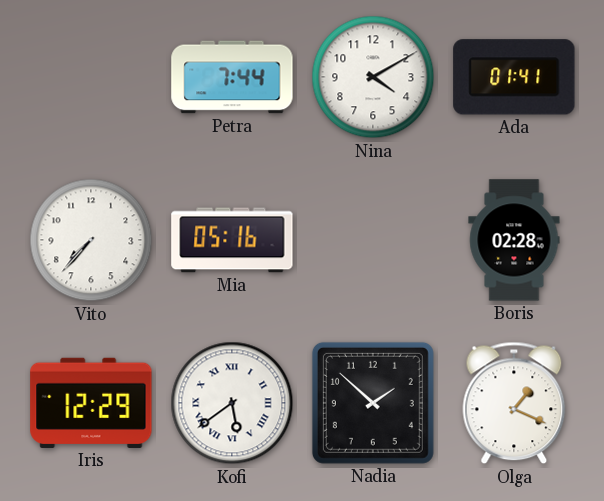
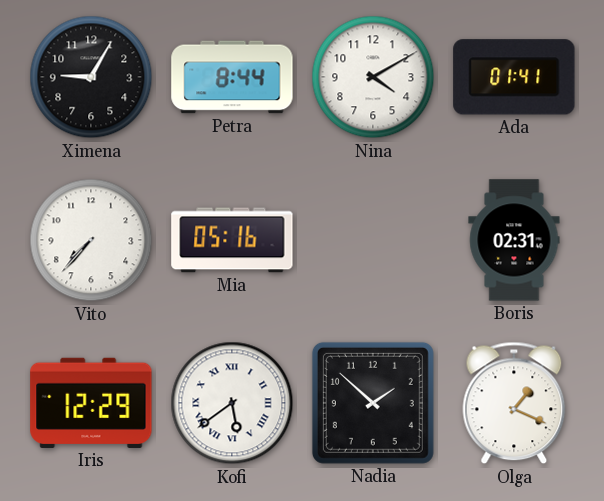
Ximena: none -> 9:05
Petra: 7:44 -> 8:44
Boris: 02:28 -> 02:31
